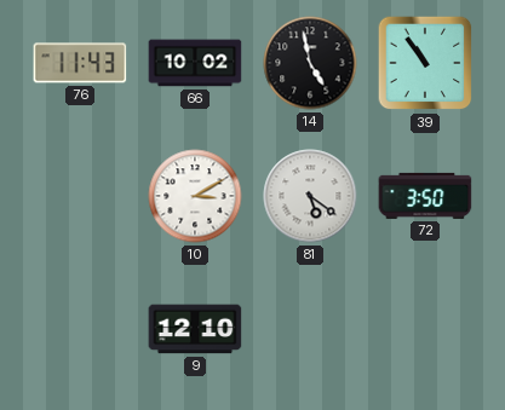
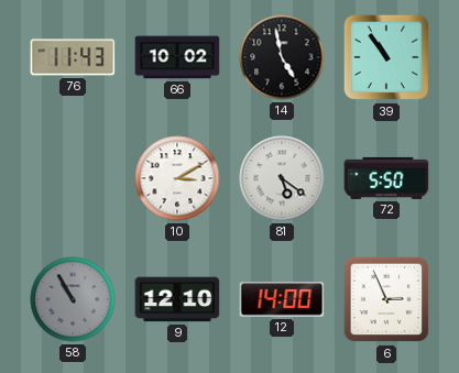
72: 3:50 -> 5:50
58: none -> 10:55
12: none -> 14:00
6: none -> 2:56
